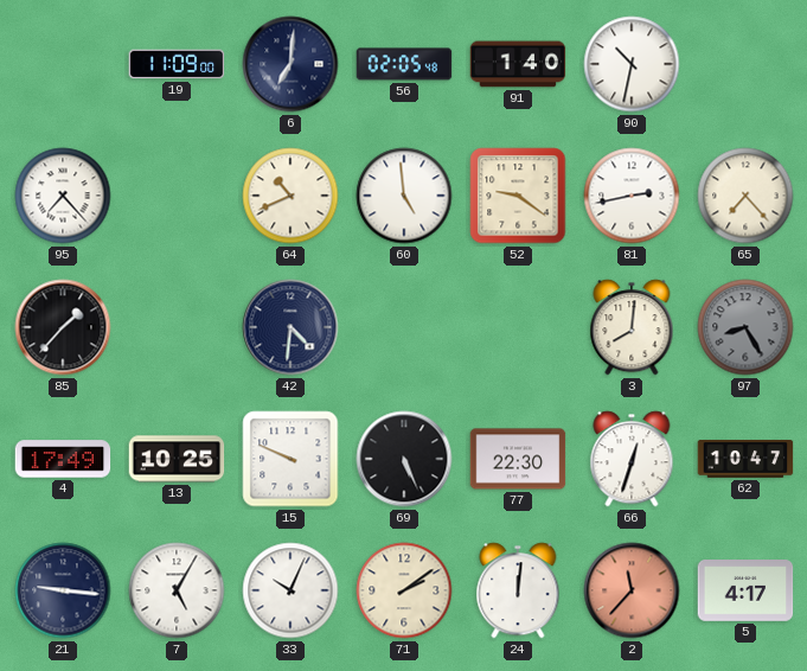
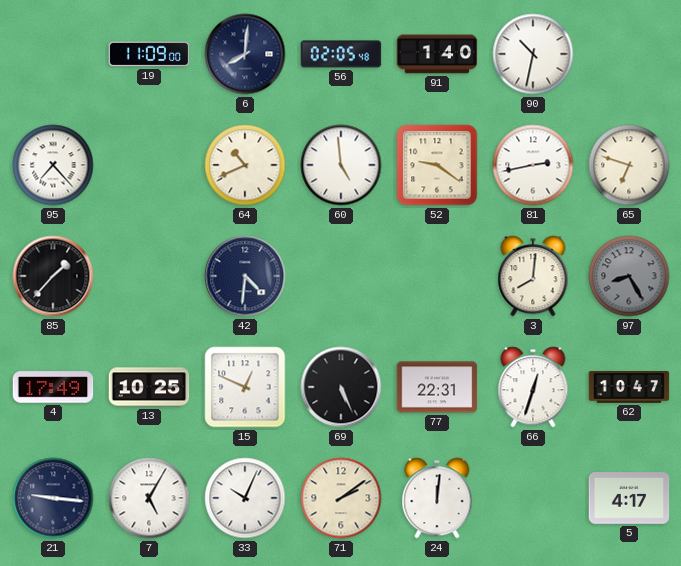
6: 7:01 -> 8:01
65: 7:23 -> 6:48
15: 9:49 -> 12:49
77: 22:30 -> 22:31
2: 11:37 -> none
